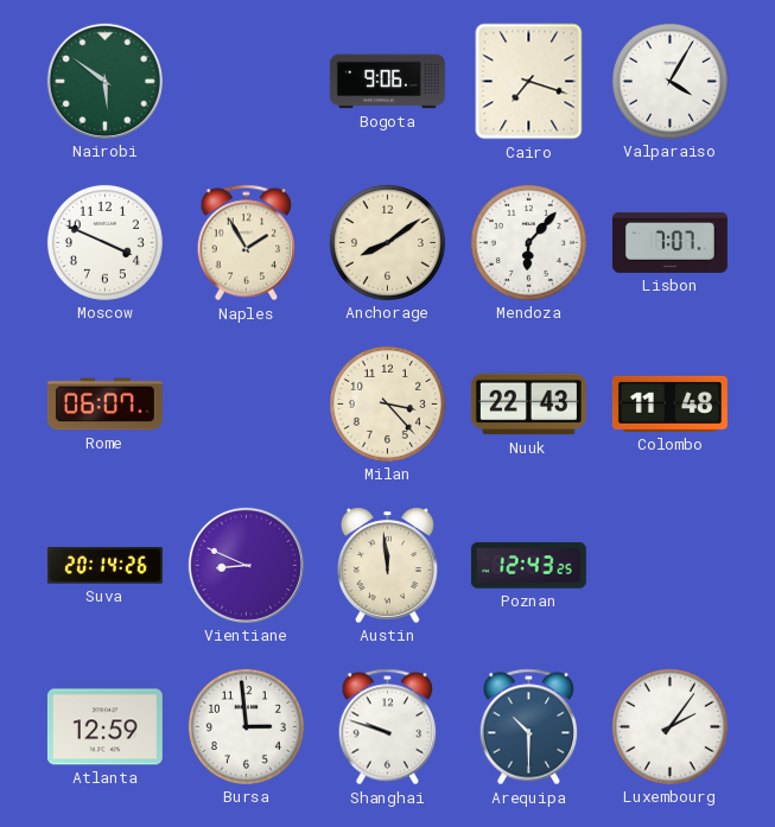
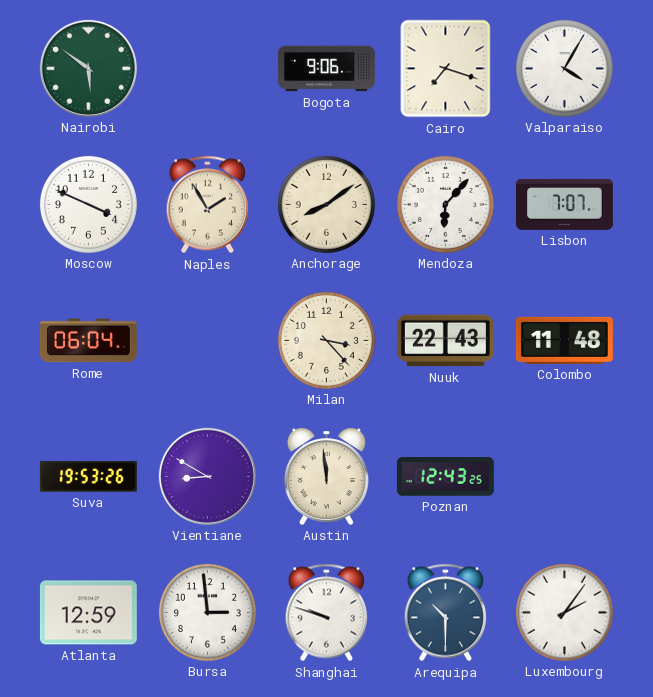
Rome: 06:07 -> 06:04
Suva: 20:14 -> 19:53
Vientiane: 8:49 -> 8:50
